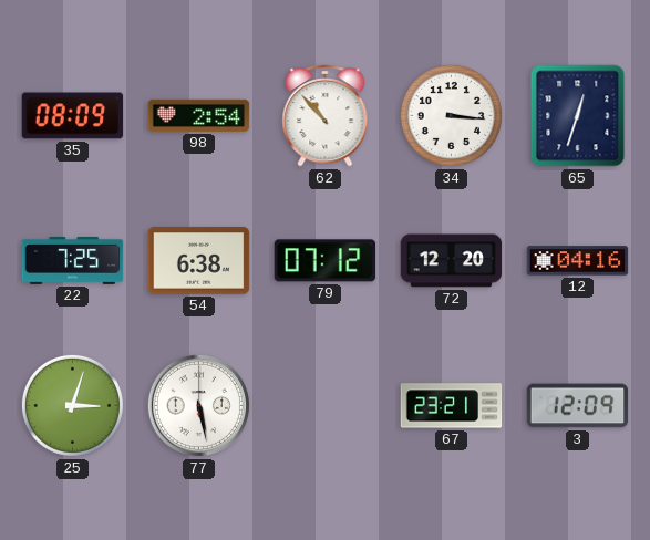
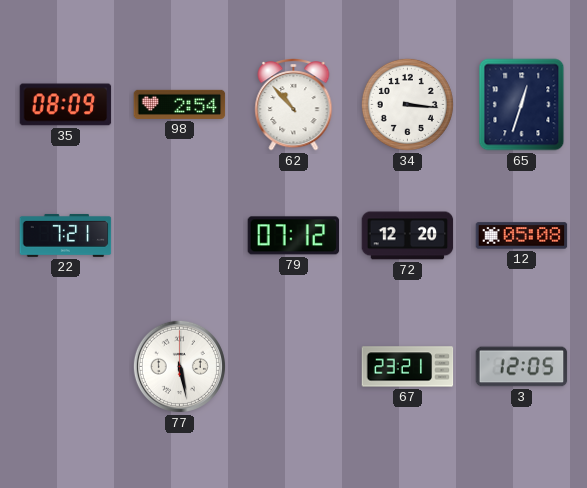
22: 7:25 -> 7:21
54: 6:38 -> none
12: 04:16 -> 05:08
25: 3:03 -> none
3: 12:09 -> 12:05
